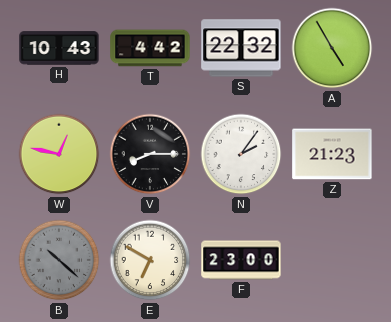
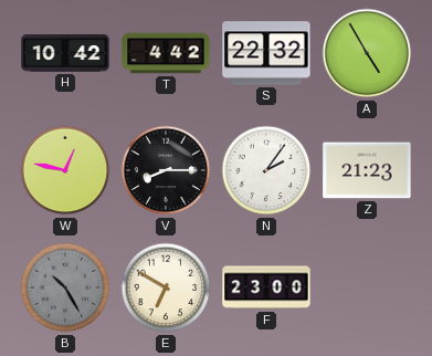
H: 10:43 -> 10:42
B: 10:22 -> 10:25
